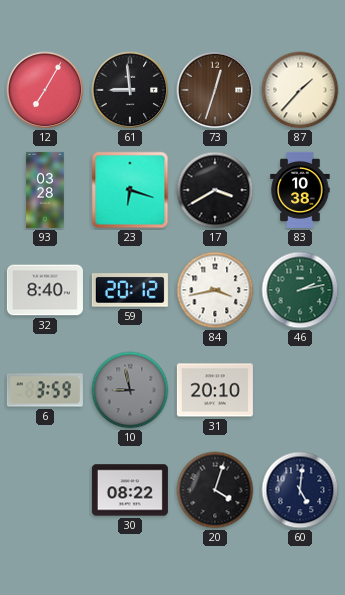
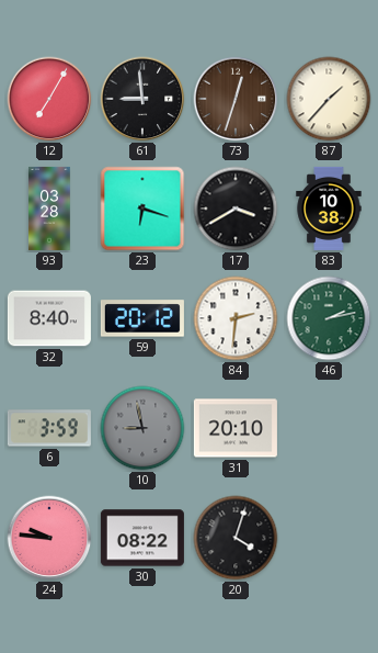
84: 3:43 -> 2:31
24: none -> 9:46
60: 5:01 -> none
